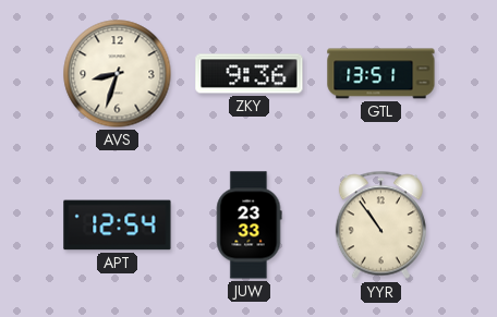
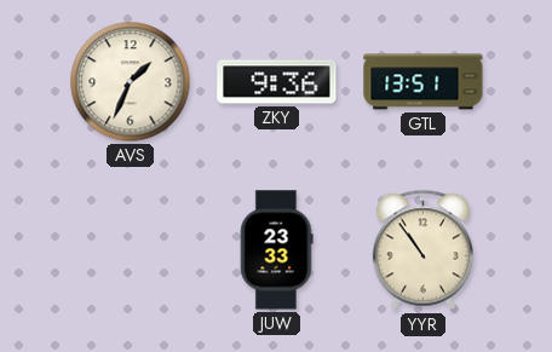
AVS: 8:33 -> 1:34
APT: 12:54 -> none
